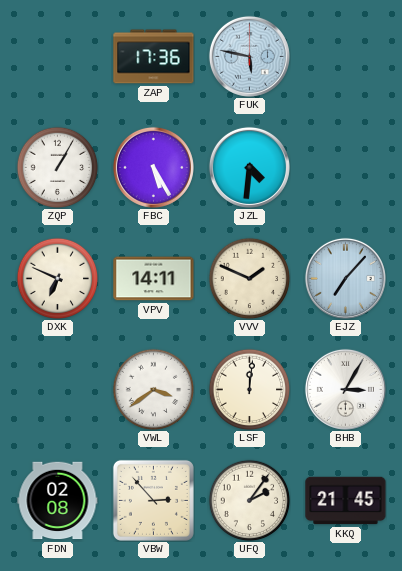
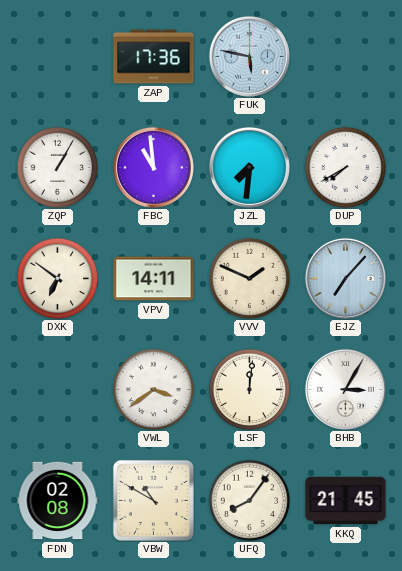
FBC: 5:25 -> 10:59
JZL: 4:31 -> 7:31
DUP: none -> 7:40
DXK: 6:49 -> 6:51
VBW: 2:53 -> 10:50
UFQ: 2:06 -> 8:06
